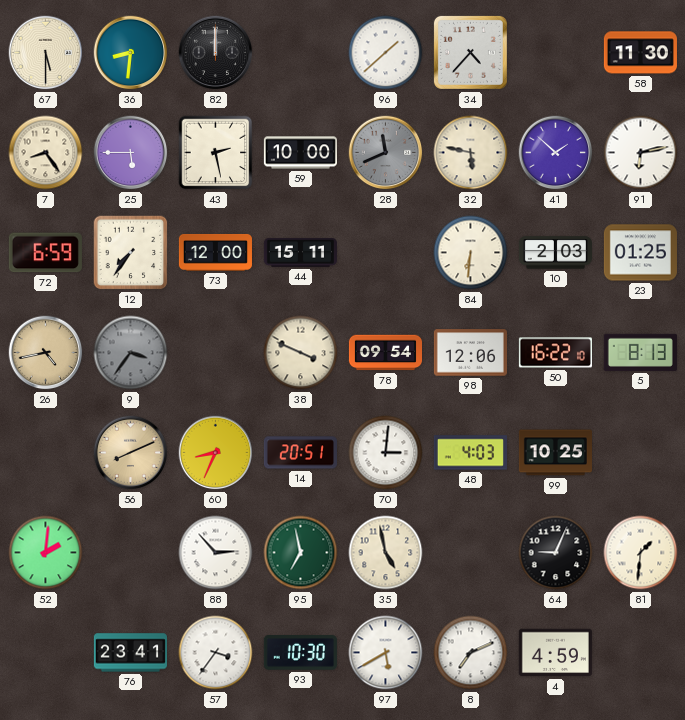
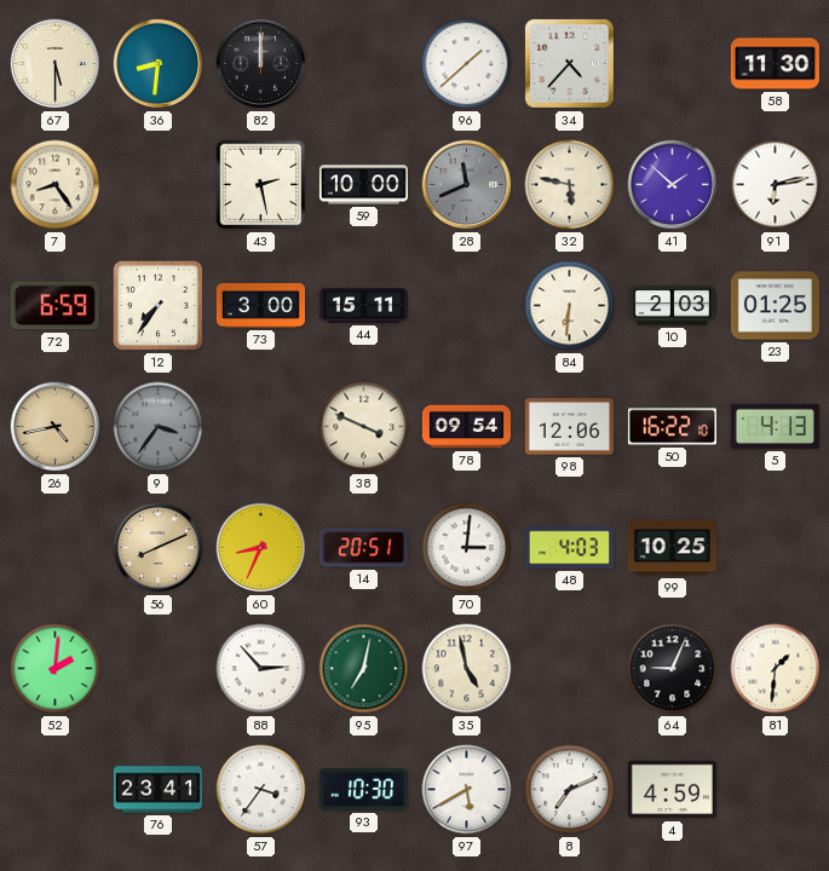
25: 5:45 -> none
73: 12:00 -> 3:00
5: 8:13 -> 4:13
95: 6:58 -> 7:02
